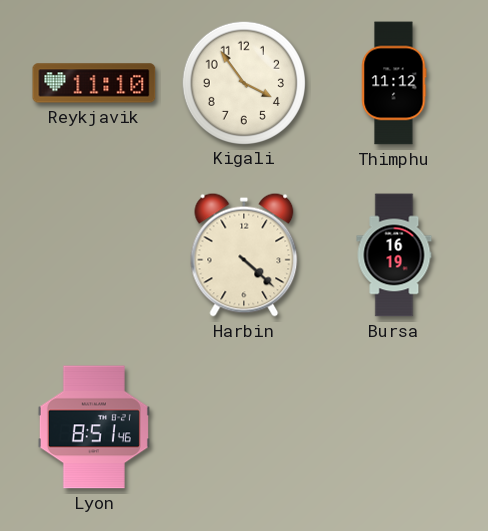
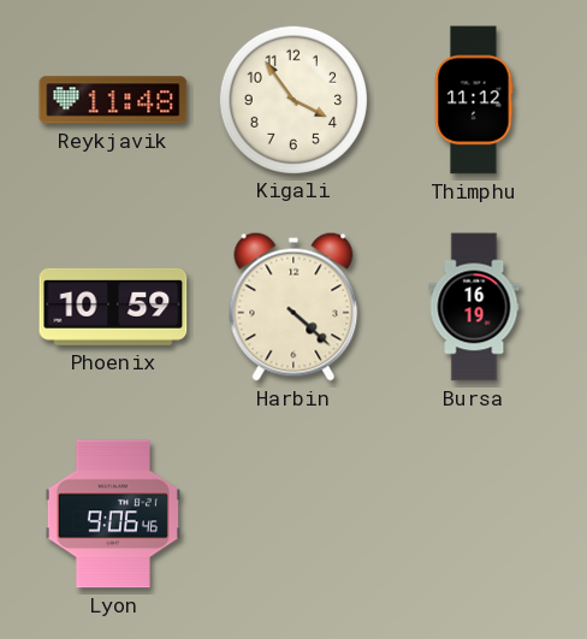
Reykjavik: 11:10 -> 11:48
Phoenix: none -> 10:59
Lyon: 8:51 -> 9:06
